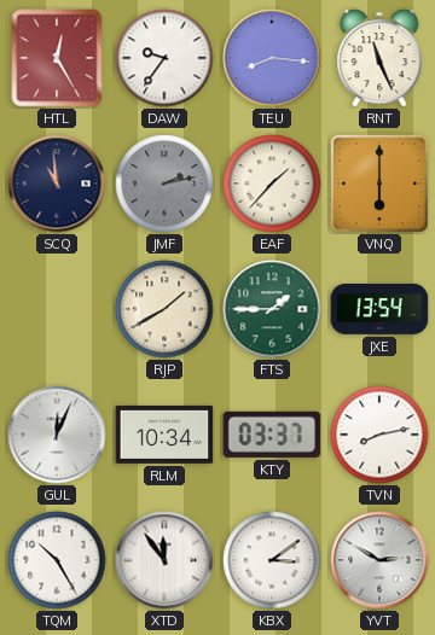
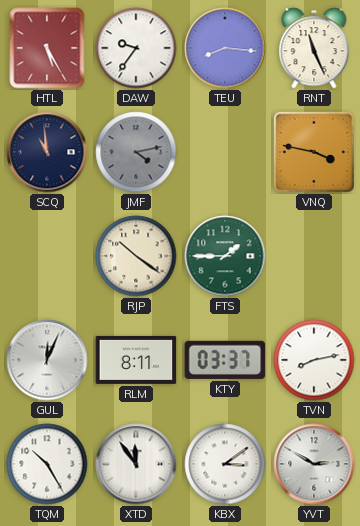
HTL: 12:25 -> 5:25
JMF: 2:13 -> 4:13
EAF: 1:37 -> none
VNQ: 6:00 -> 3:47
RJP: 1:40 -> 10:21
JXE: 13:54 -> none
RLM: 10:34 -> 8:11
